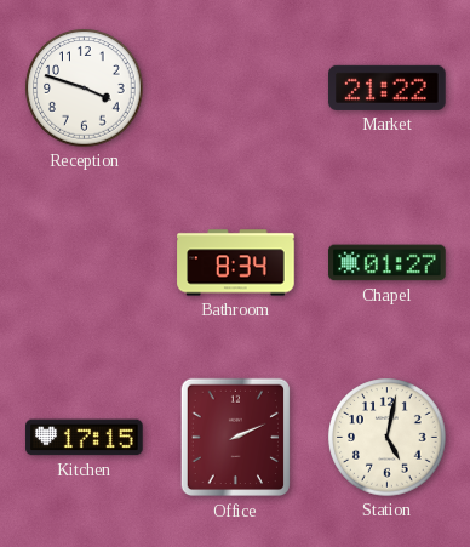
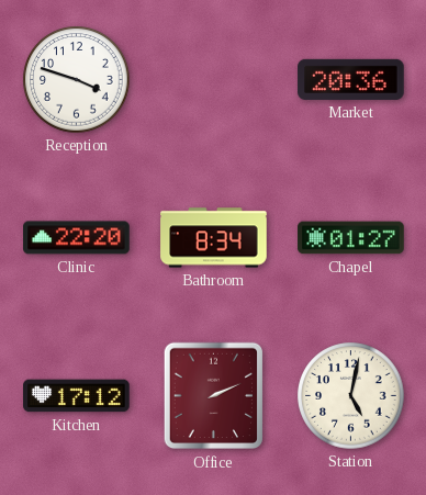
Market: 21:22 -> 20:36
Clinic: none -> 22:20
Kitchen: 17:15 -> 17:12
